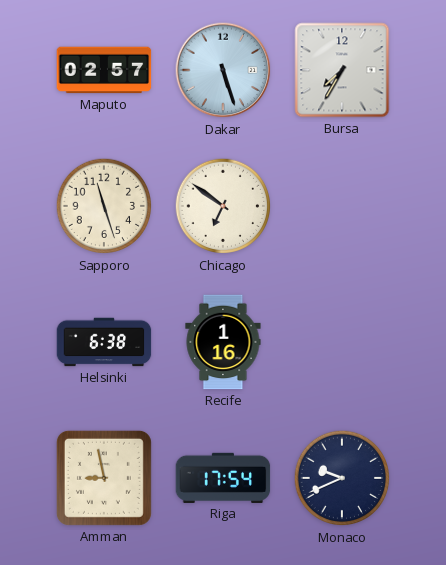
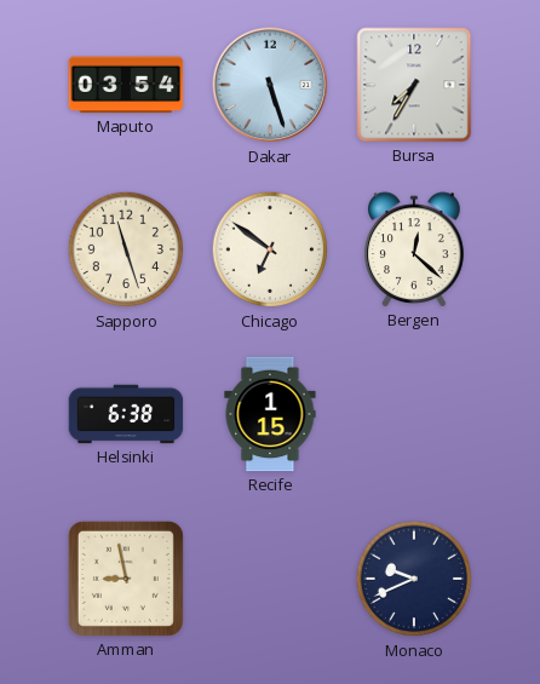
Maputo: 02:57 -> 03:54
Bergen: none -> 12:22
Recife: 1:16 -> 1:15
Riga: 17:54 -> none
